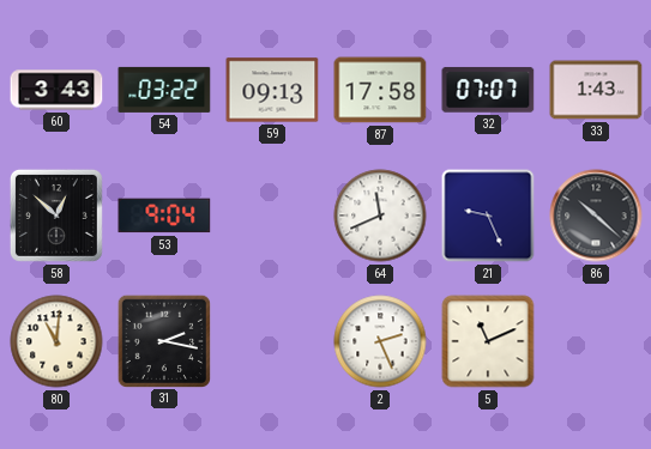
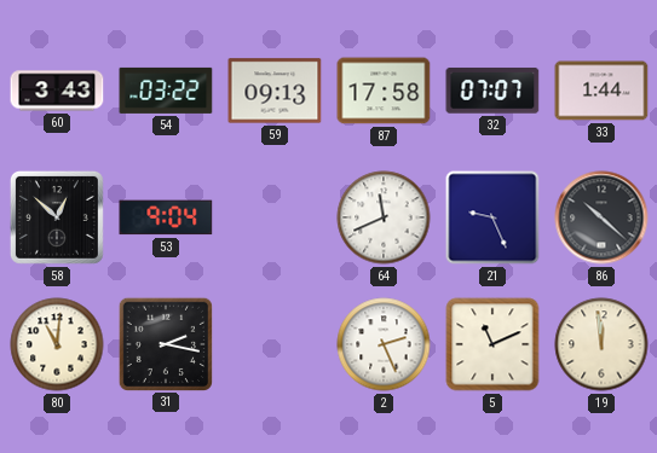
33: 1:43 -> 1:44
19: none -> 11:59
